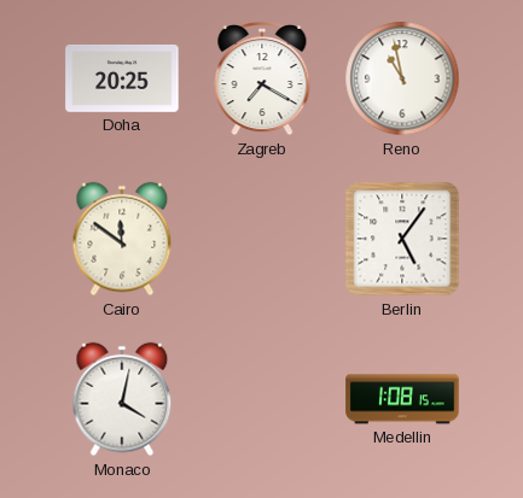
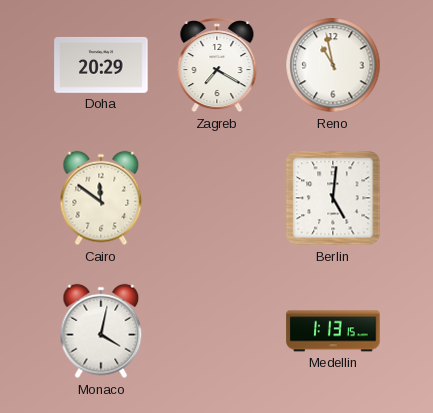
Doha: 20:25 -> 20:29
Berlin: 5:06 -> 5:01
Medellin: 1:08 -> 1:13
